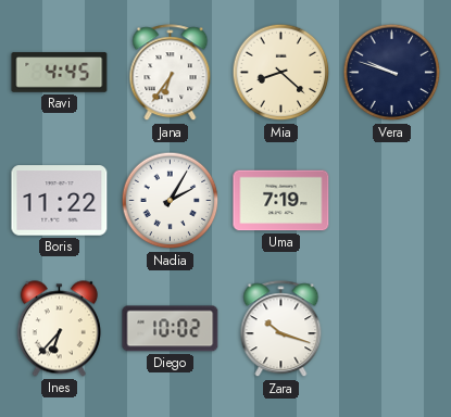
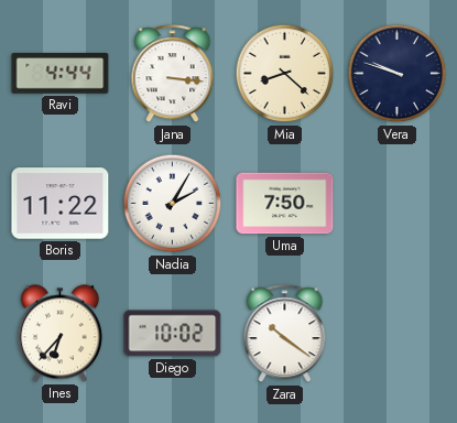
Ravi: 4:45 -> 4:44
Jana: 6:36 -> 3:16
Uma: 7:19 -> 7:50
Zara: 10:18 -> 10:21
